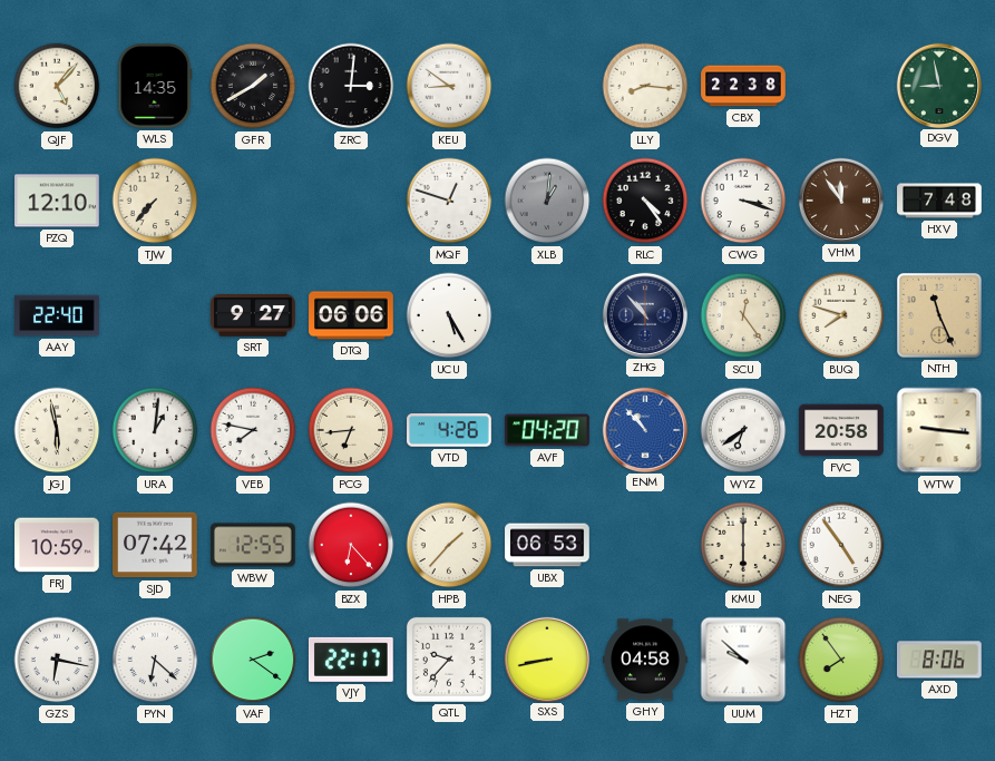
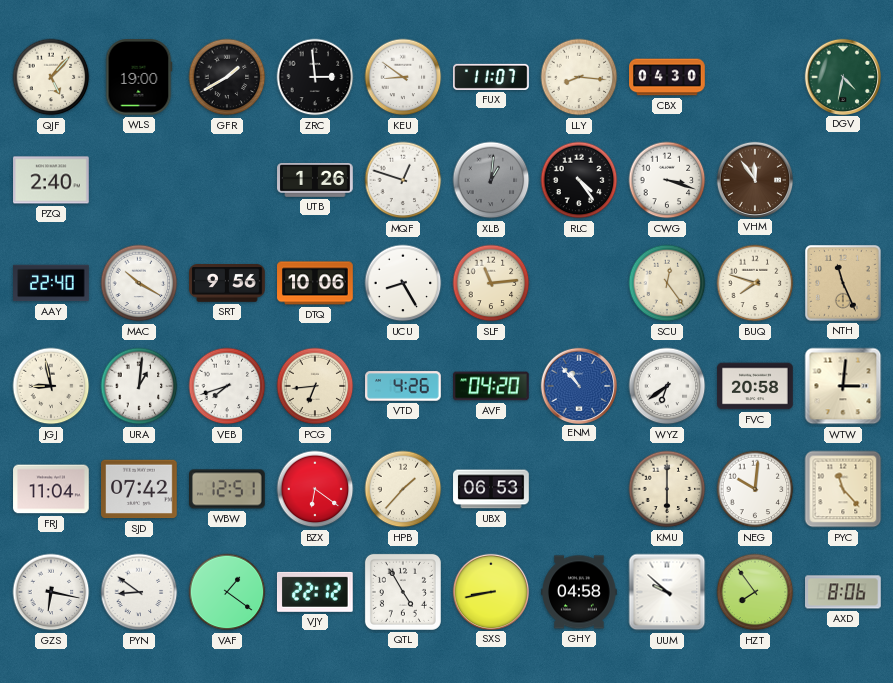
WLS: 14:35 -> 19:00
ZRC: 3:01 -> 2:59
FUX: none -> 11:07
CBX: 22:38 -> 04:30
DGV: 8:58 -> 4:32
PZQ: 12:10 -> 2:40
TJW: 7:37 -> none
UTB: none -> 1:26
HXV: 7:48 -> none
MAC: none -> 10:20
SRT: 9:27 -> 9:56
DTQ: 06:06 -> 10:06
UCU: 5:25 -> 8:25
SLF: none -> 11:14
ZHG: 10:53 -> none
JGJ: 5:58 -> 8:58
VEB: 7:47 -> 7:42
WTW: 9:16 -> 3:01
FRJ: 10:59 -> 11:04
WBW: 12:55 -> 12:51
BZX: 6:23 -> 6:21
NEG: 4:54 -> 10:01
PYC: none -> 11:23
PYN: 6:22 -> 8:51
VAF: 2:21 -> 1:21
VJY: 22:17 -> 22:12
QTL: 9:37 -> 4:55
